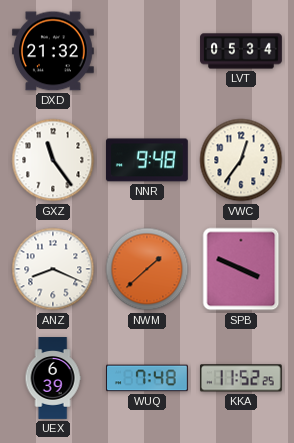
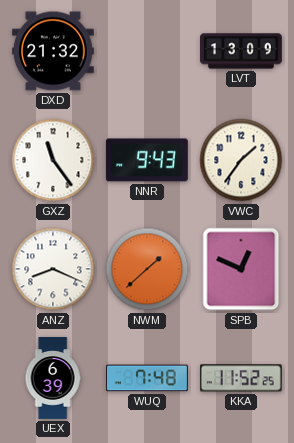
LVT: 05:34 -> 13:09
NNR: 9:48 -> 9:43
VWC: 12:36 -> 1:36
SPB: 3:49 -> 12:49
